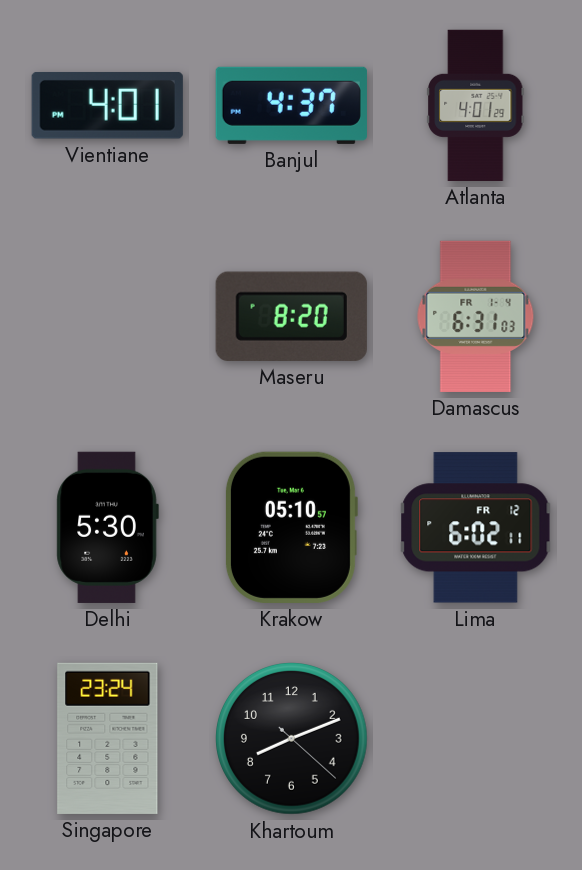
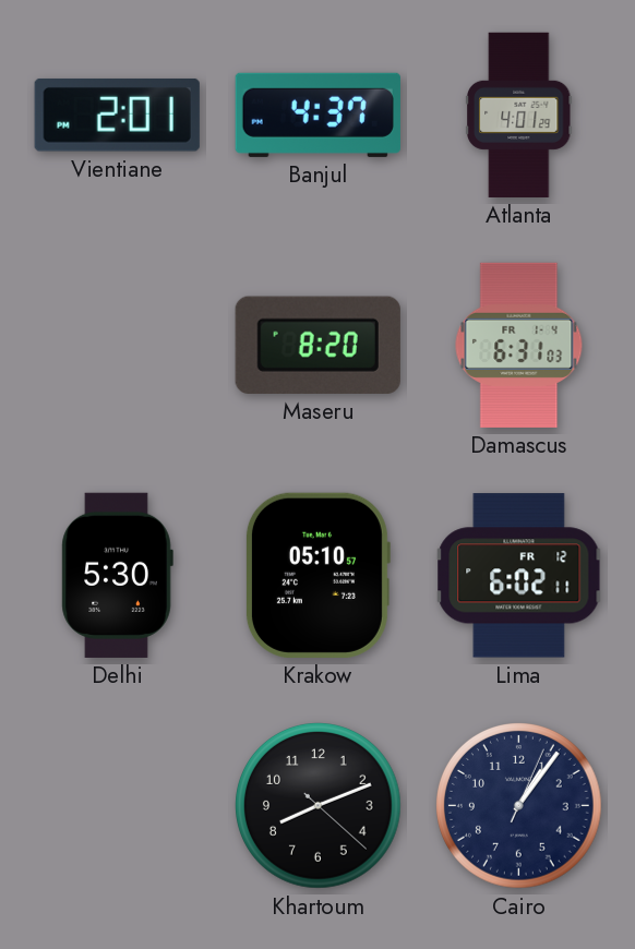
Vientiane: 4:01 -> 2:01
Singapore: 23:24 -> none
Cairo: none -> 1:06
